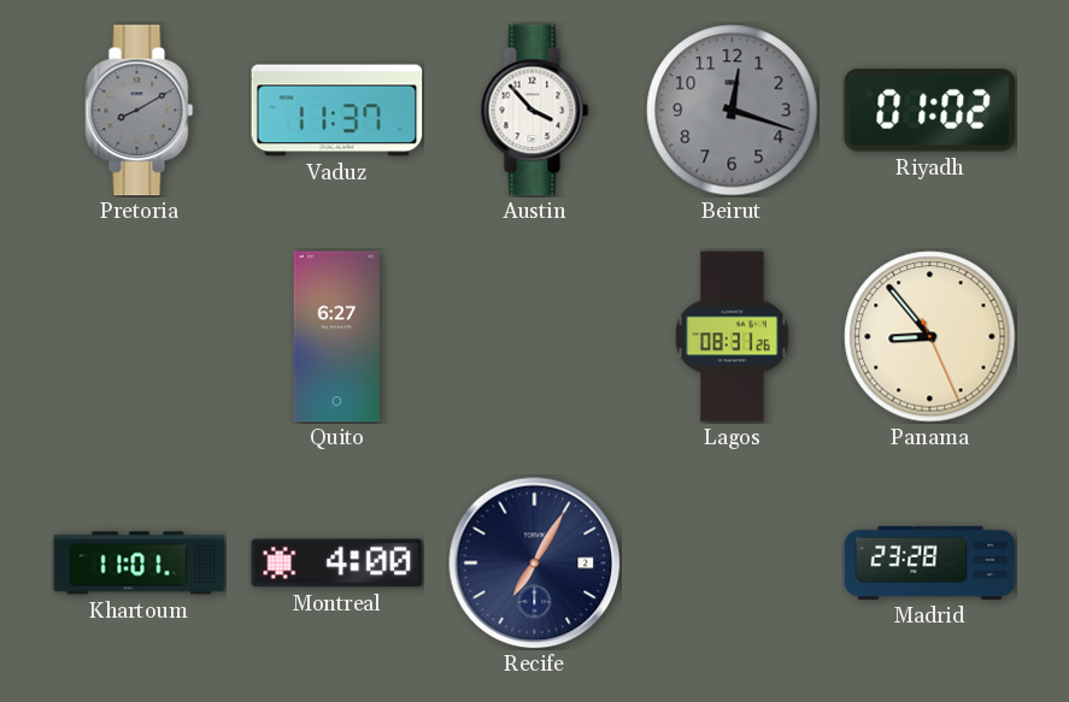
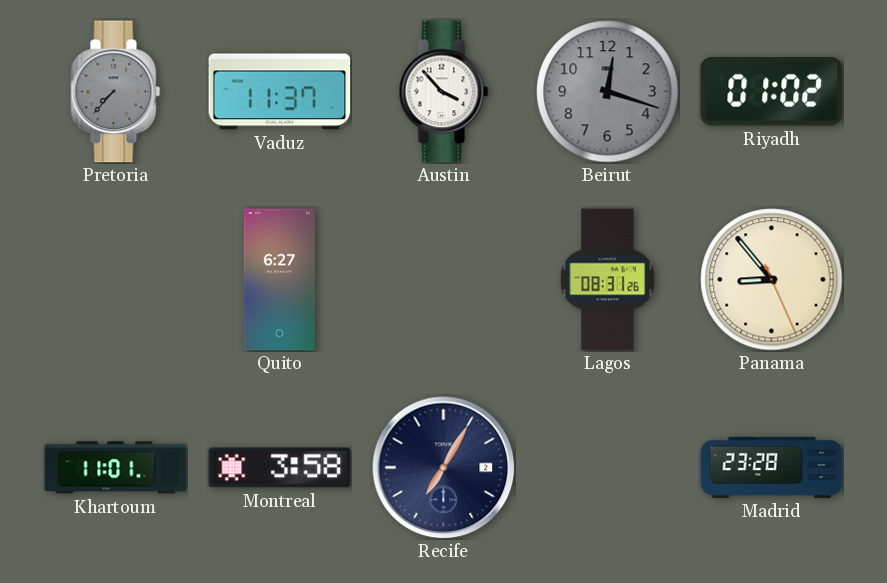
Pretoria: 8:10 -> 7:37
Montreal: 4:00 -> 3:58
